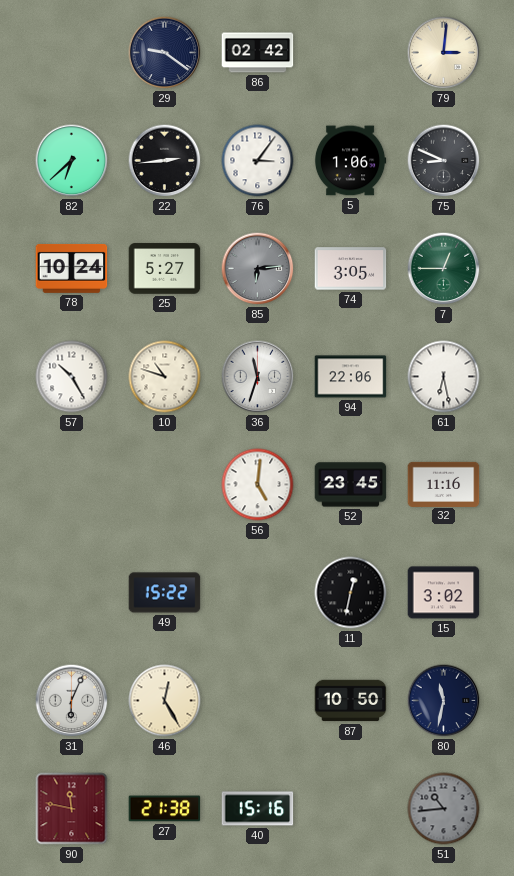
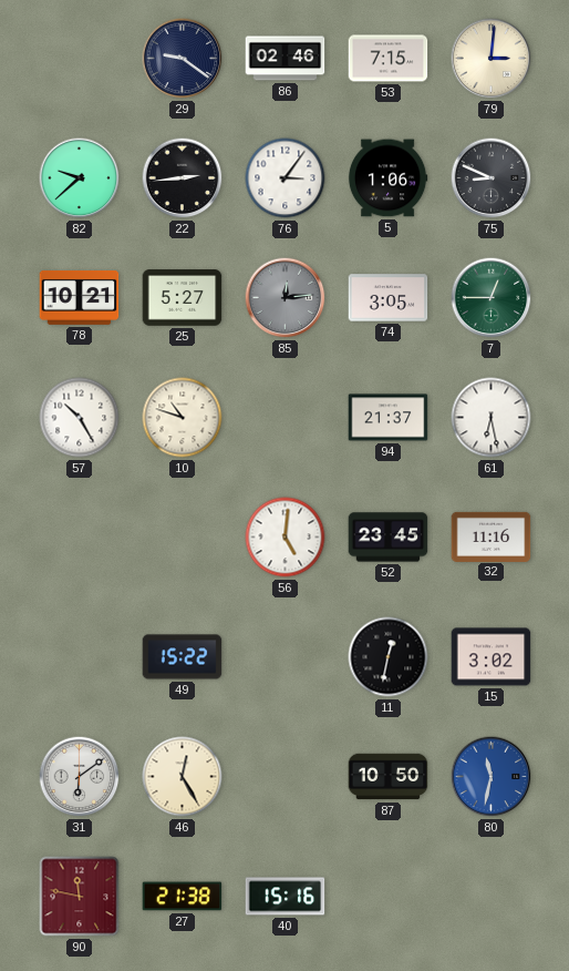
86: 02:42 -> 02:46
53: none -> 7:15
82: 6:38 -> 9:38
78: 10:24 -> 10:21
85: 6:14 -> 12:14
36: 11:33 -> none
94: 22:06 -> 21:37
31: 6:04 -> 6:09
80 dial: navy -> blue
51: 10:44 -> none
